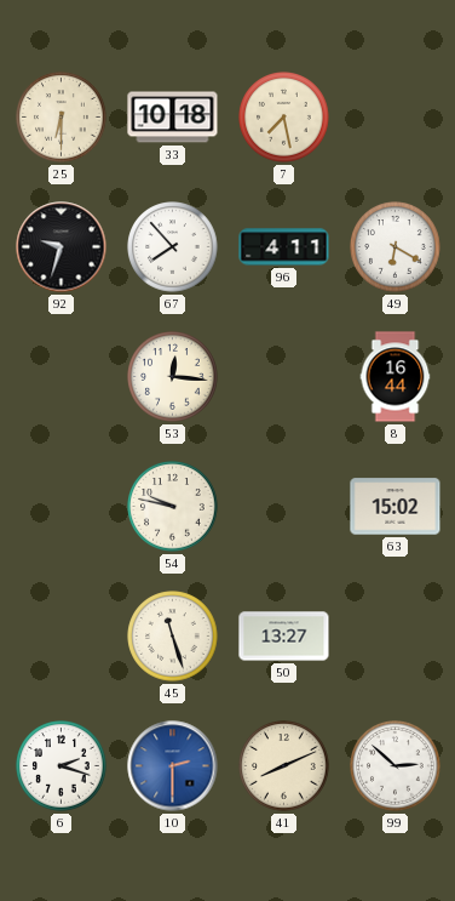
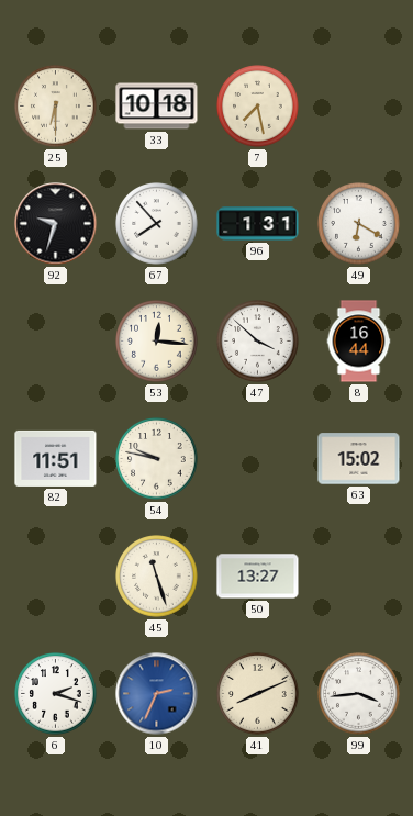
96: 4:11 -> 1:31
47: none -> 3:52
82: none -> 11:51
10: 2:30 -> 2:34
99: 2:52 -> 3:44
